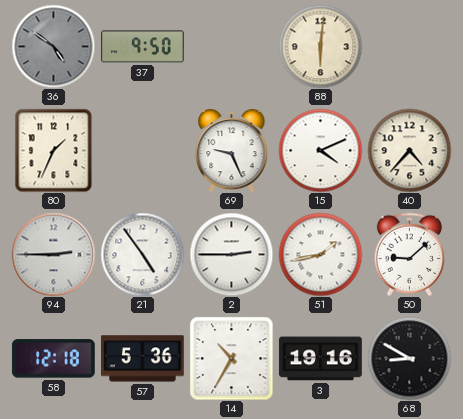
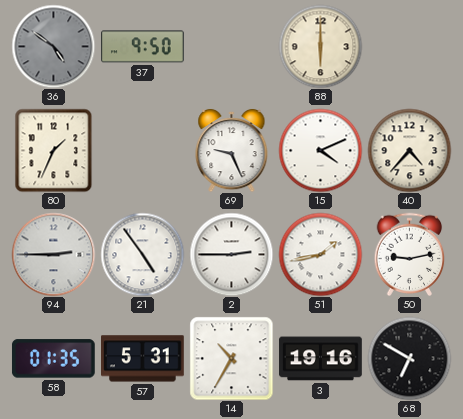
88: 6:01 -> 6:00
50: 9:08 -> 9:13
58: 12:18 -> 01:35
57: 5:36 -> 5:31
68: 8:50 -> 6:50
